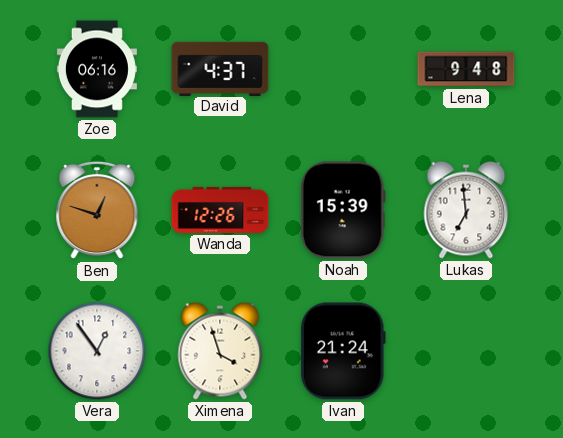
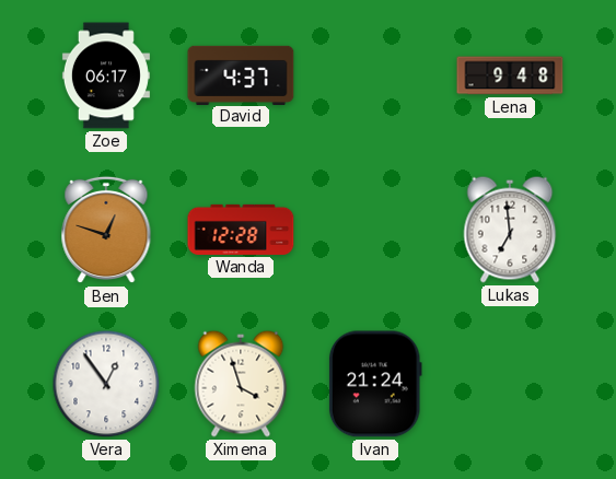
Zoe: 06:16 -> 06:17
Wanda: 12:26 -> 12:28
Noah: 15:39 -> none
